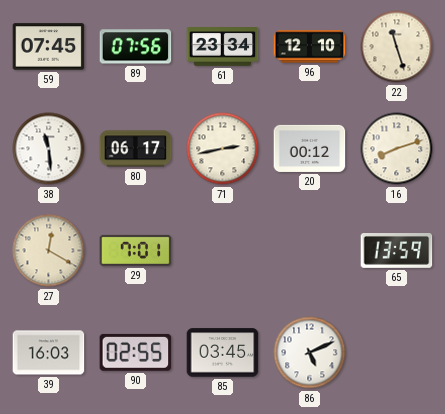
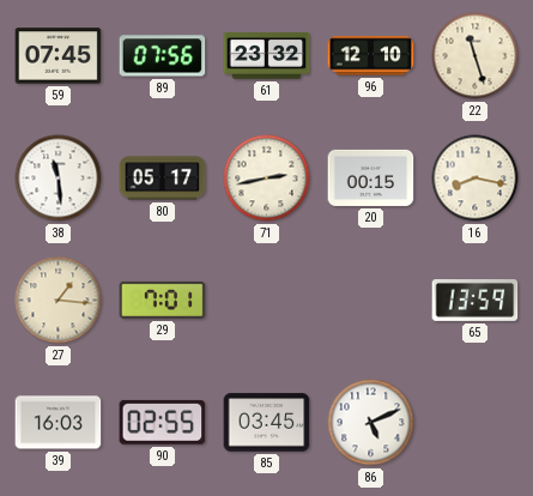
61: 23:34 -> 23:32
80: 06:17 -> 05:17
20: 00:12 -> 00:15
16: 8:12 -> 8:17
27: 12:20 -> 1:16
